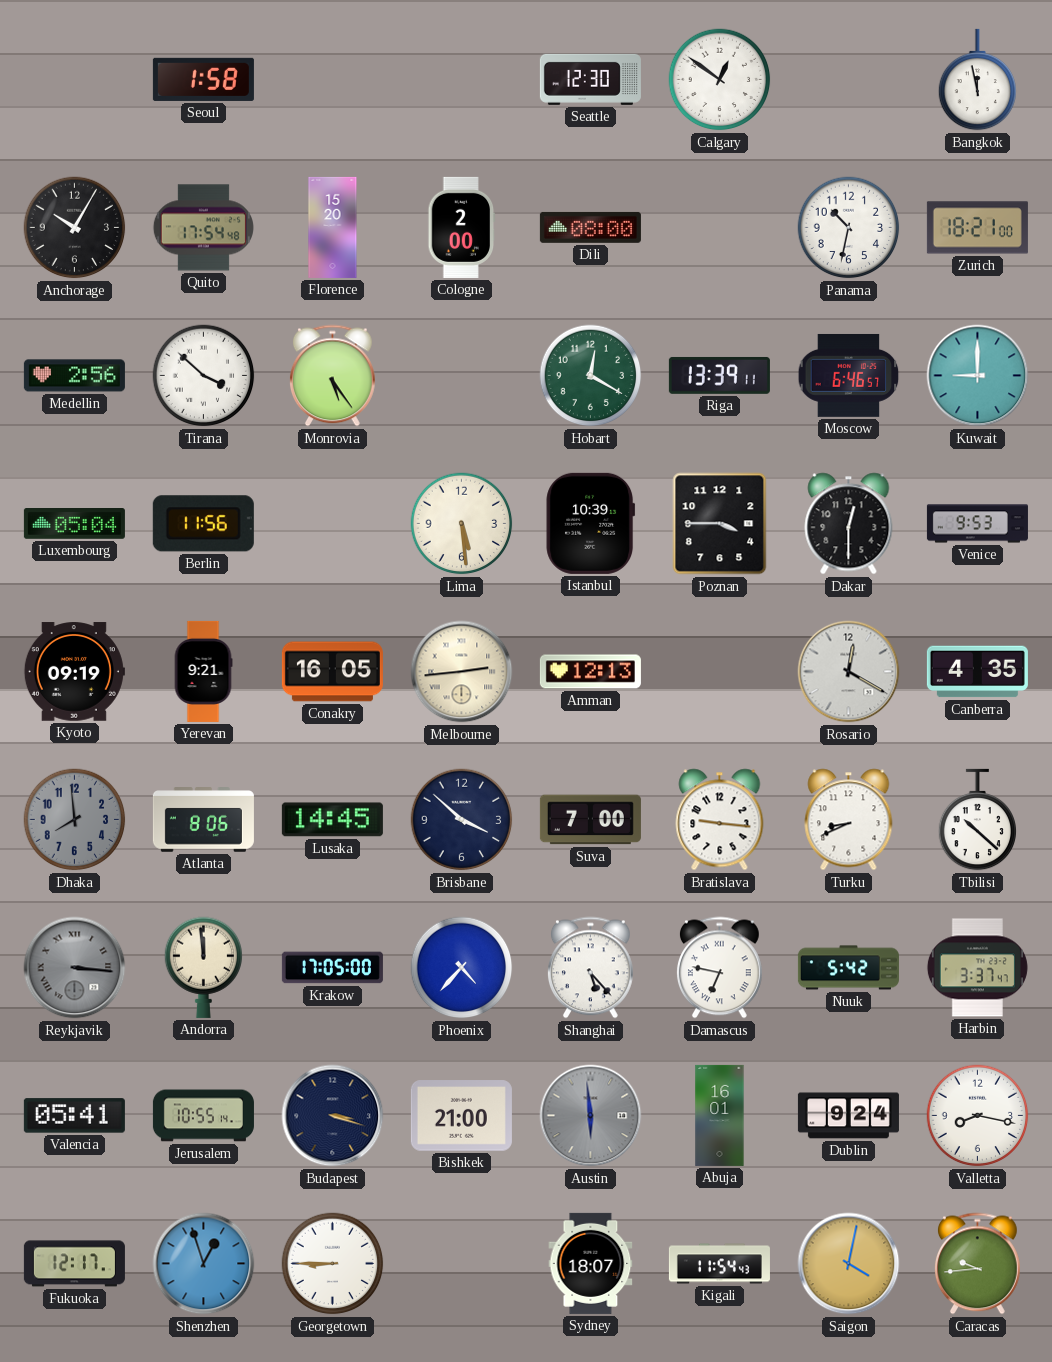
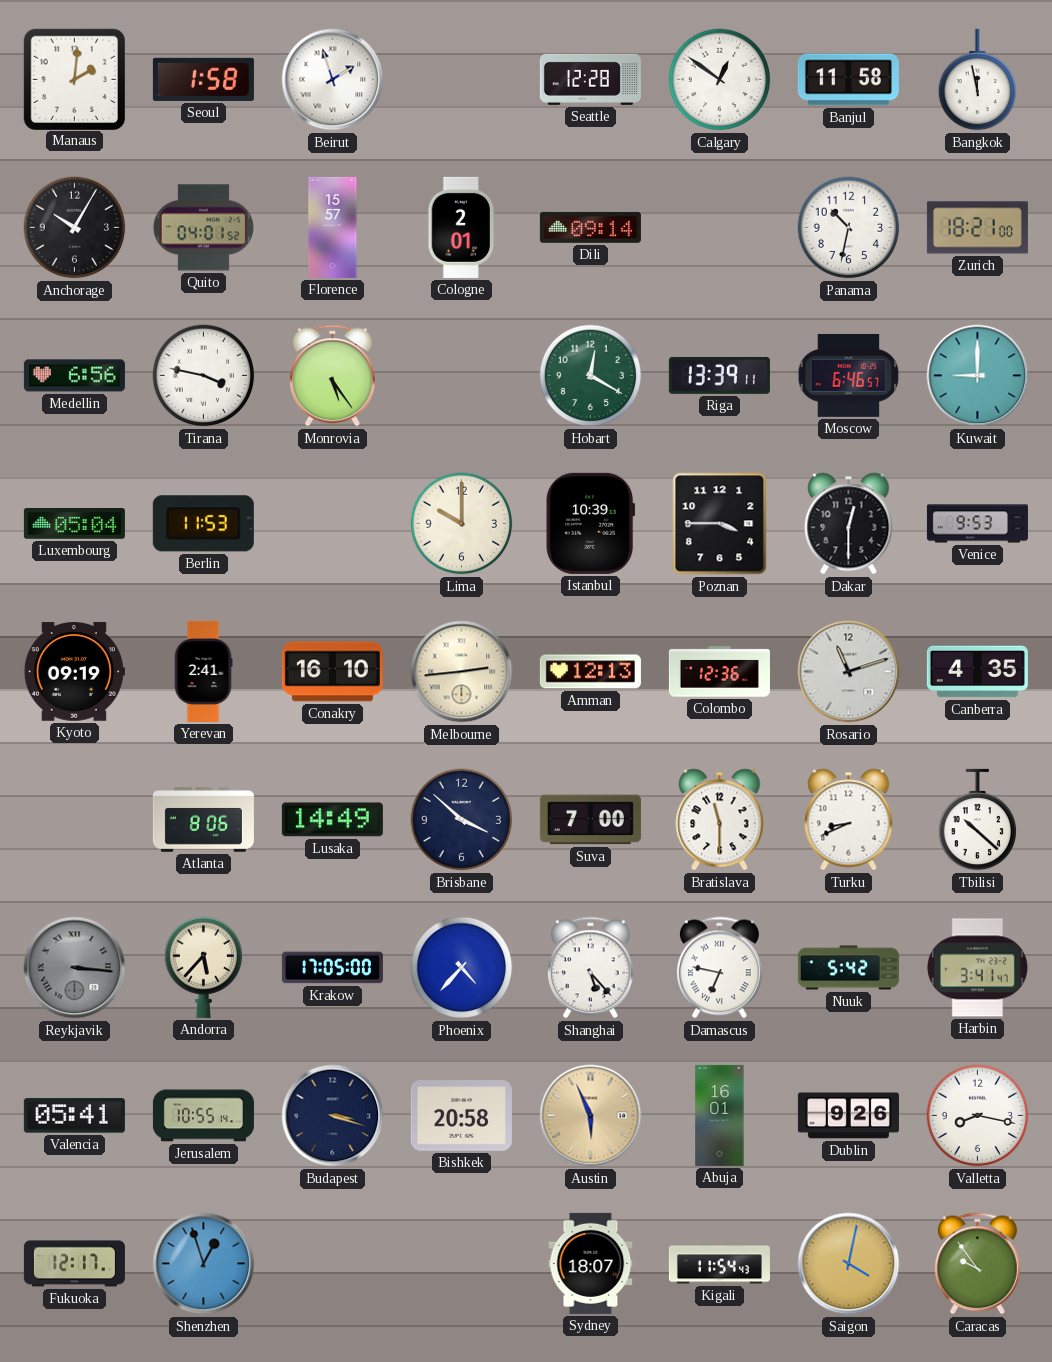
Manaus: none -> 2:01
Beirut: none -> 1:57
Seattle: 12:30 -> 12:28
Banjul: none -> 11:58
Quito: 17:54 -> 04:01
Florence: 15:20 -> 15:57
Cologne: 2:00 -> 2:01
Dili: 08:00 -> 09:14
Medellin: 2:56 -> 6:56
Tirana: 3:52 -> 3:47
Berlin: 11:56 -> 11:53
Lima: 5:29 -> 10:00
Yerevan: 9:21 -> 2:41
Conakry: 16:05 -> 16:10
Colombo: none -> 12:36
Rosario: 12:20 -> 11:12
Dhaka: 7:59 -> none
Lusaka: 14:45 -> 14:49
Bratislava: 9:16 -> 11:30
Andorra: 11:59 -> 5:37
Harbin: 3:37 -> 3:41
Bishkek: 21:00 -> 20:58
Austin: 5:59 -> 5:56
Austin dial: grey -> champagne
Dublin: 9:24 -> 9:26
Georgetown: 8:45 -> none
Caracas: 9:44 -> 9:54
